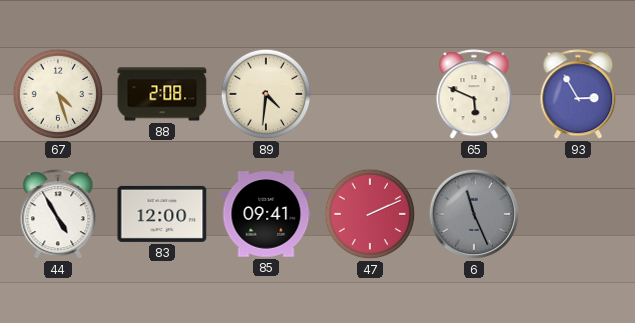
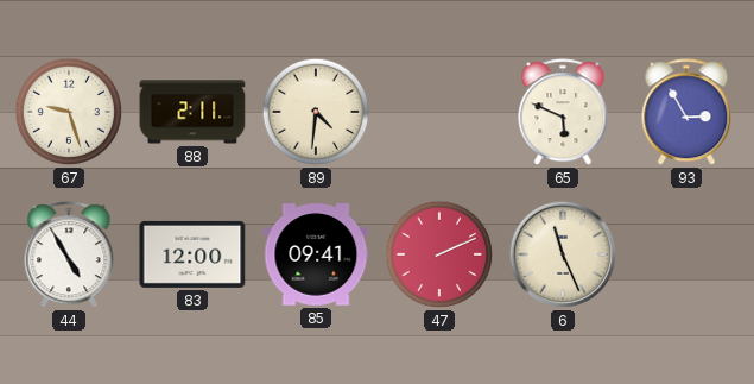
67: 4:27 -> 9:27
88: 2:08 -> 2:11
6 dial: grey -> cream
